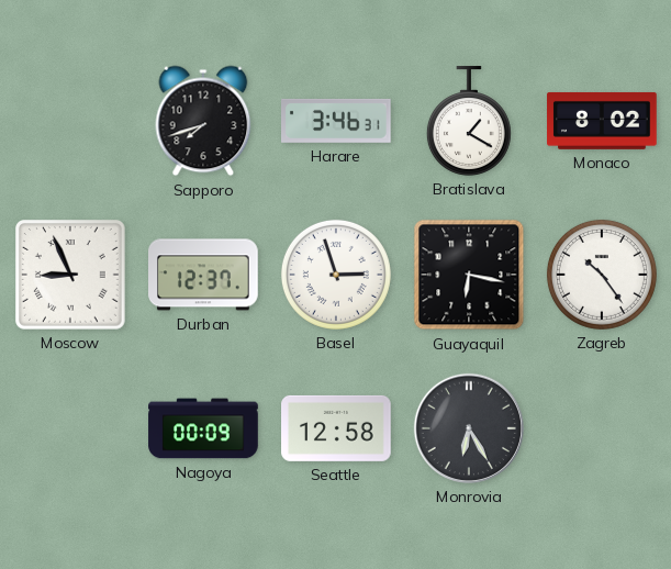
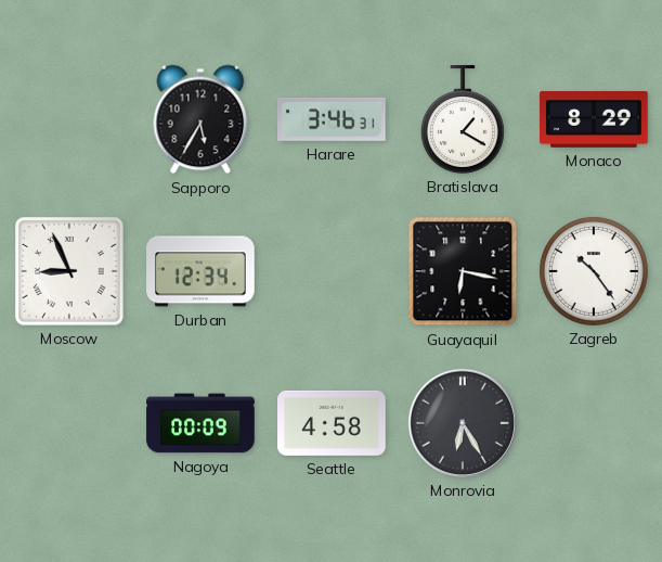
Sapporo: 7:42 -> 5:35
Monaco: 8:02 -> 8:29
Durban: 12:37 -> 12:34
Basel: 2:57 -> none
Seattle: 12:58 -> 4:58
